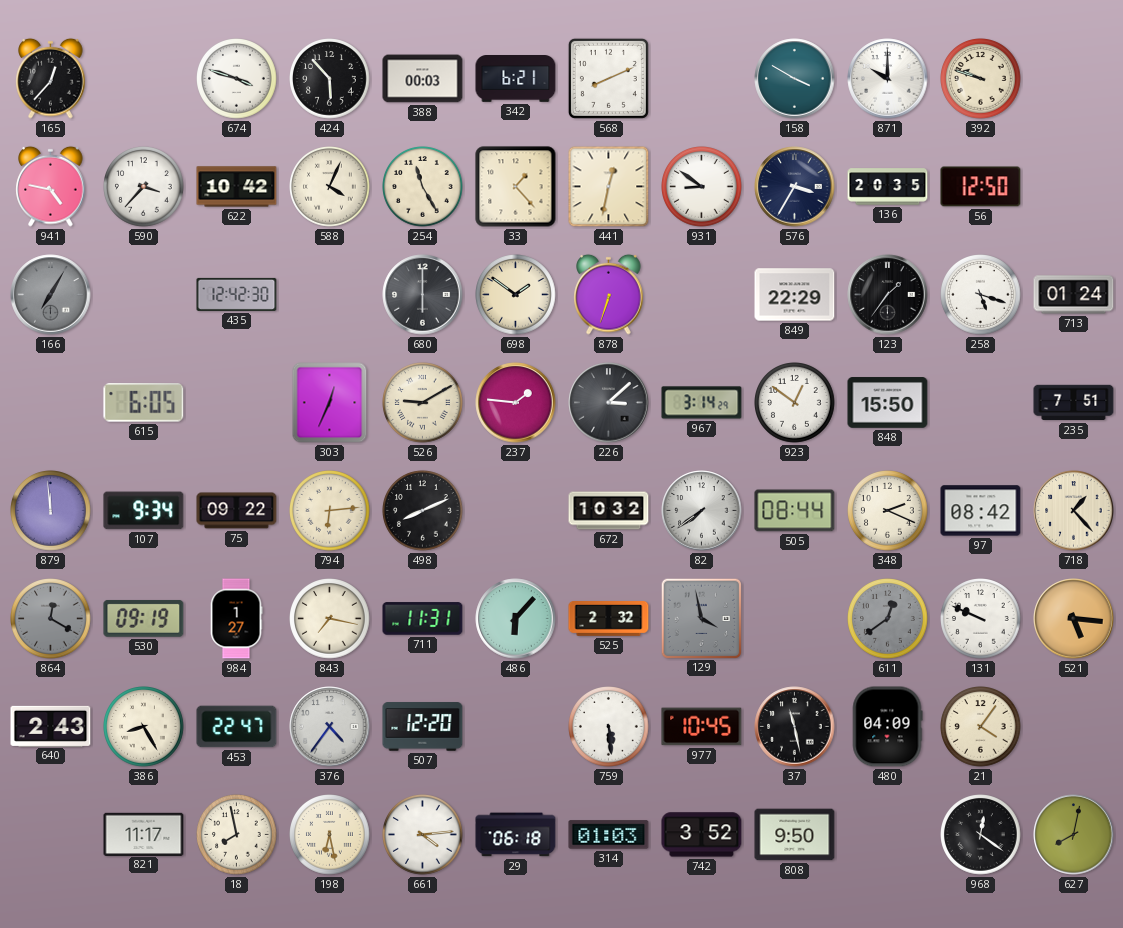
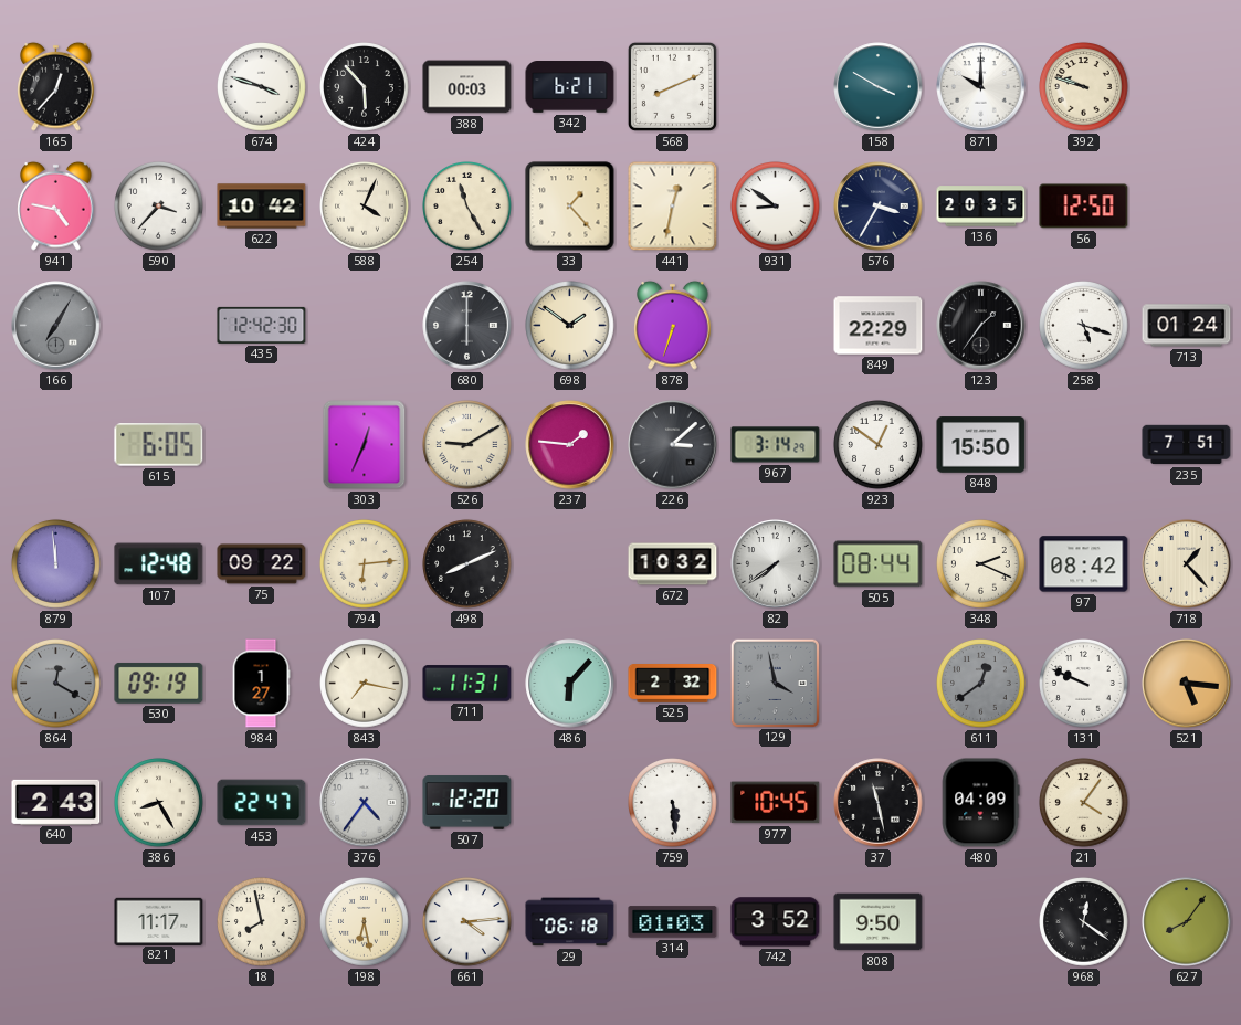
107: 9:34 -> 12:48
627: 8:02 -> 8:06
